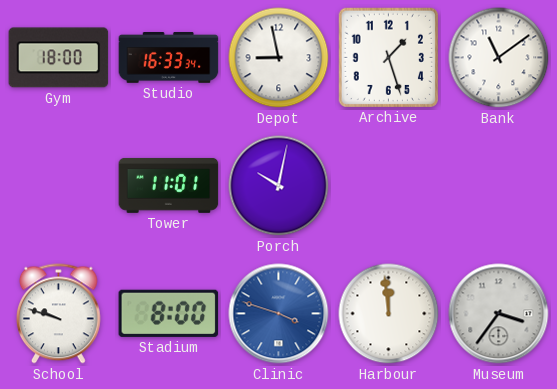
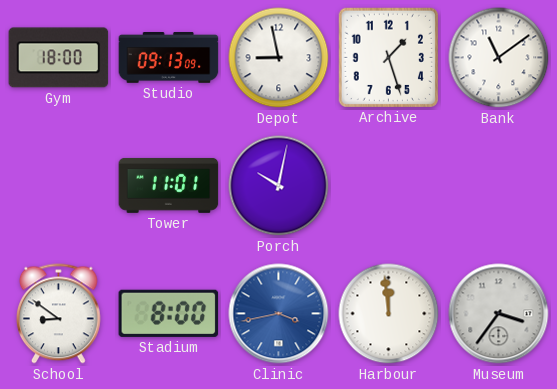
Studio: 16:33 -> 09:13
School: 9:48 -> 8:51
Clinic: 3:48 -> 3:43
